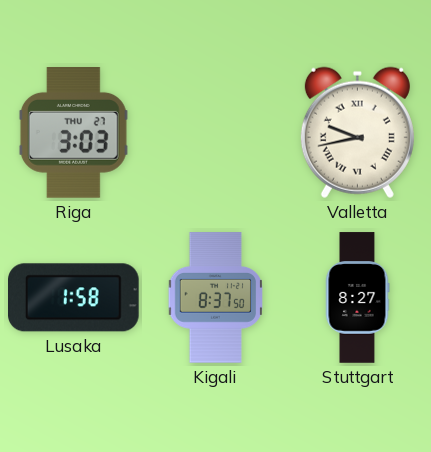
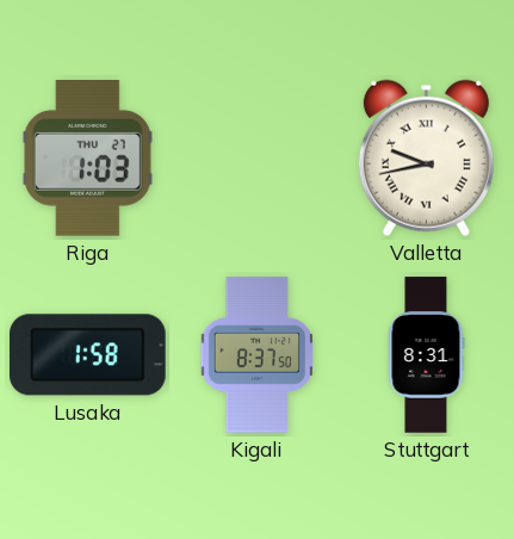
Riga: 3:03 -> 1:03
Stuttgart: 8:27 -> 8:31
